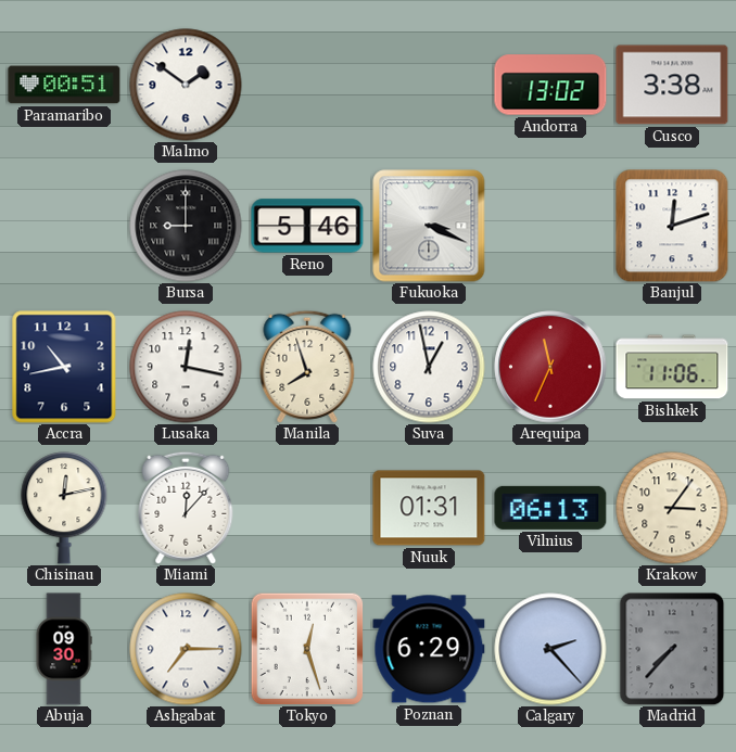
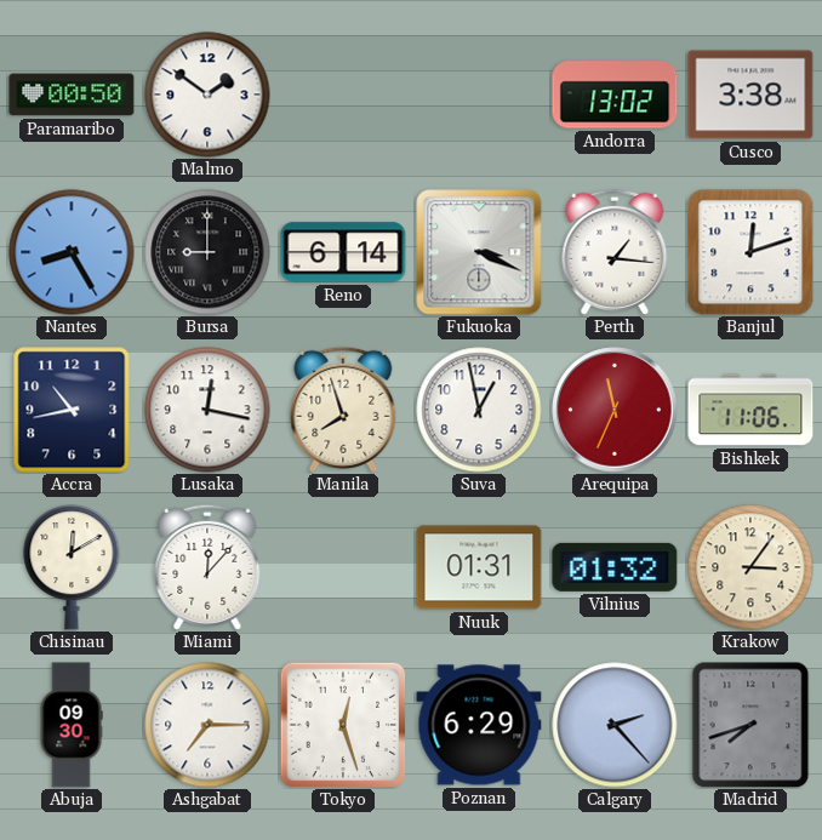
Paramaribo: 00:51 -> 00:50
Nantes: none -> 8:25
Reno: 5:46 -> 6:14
Perth: none -> 1:16
Chisinau: 12:13 -> 12:10
Vilnius: 06:13 -> 01:32
Madrid: 7:37 -> 7:42
